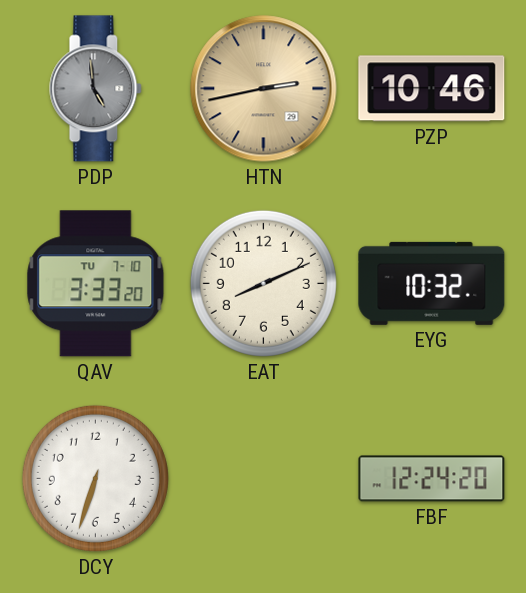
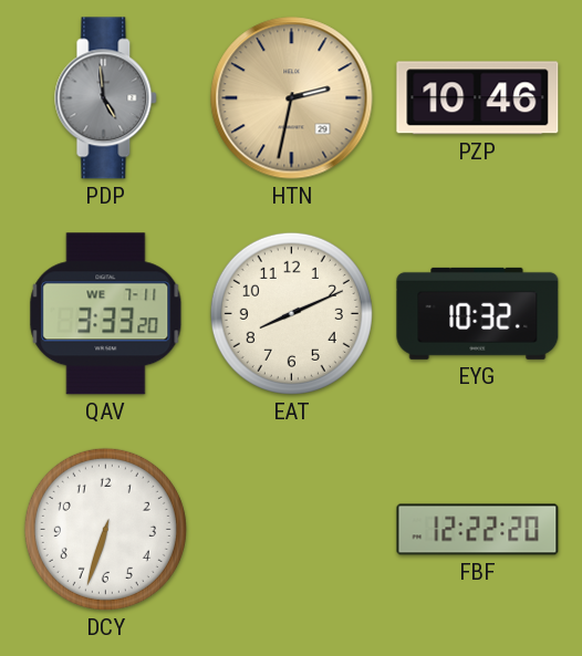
HTN: 2:43 -> 2:32
QAV date: TU 7-10 -> WE 7-11
FBF: 12:24 -> 12:22
